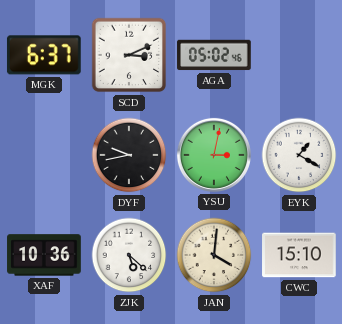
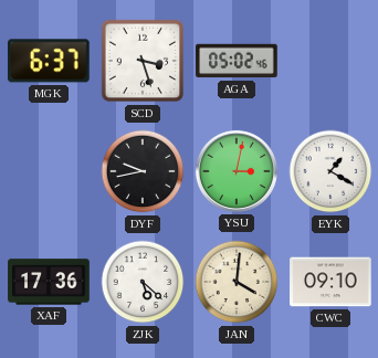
SCD: 3:11 -> 3:27
XAF: 10:36 -> 17:36
CWC: 15:10 -> 09:10
